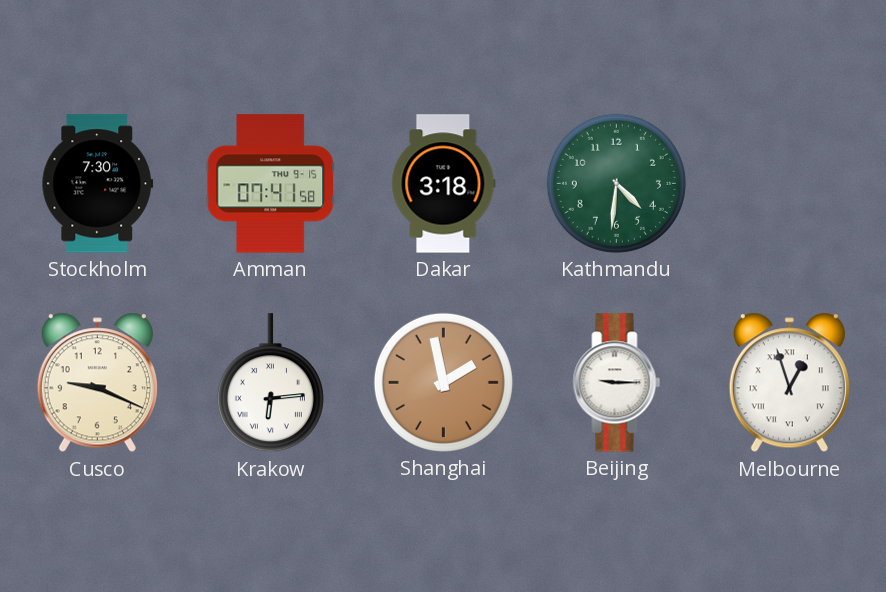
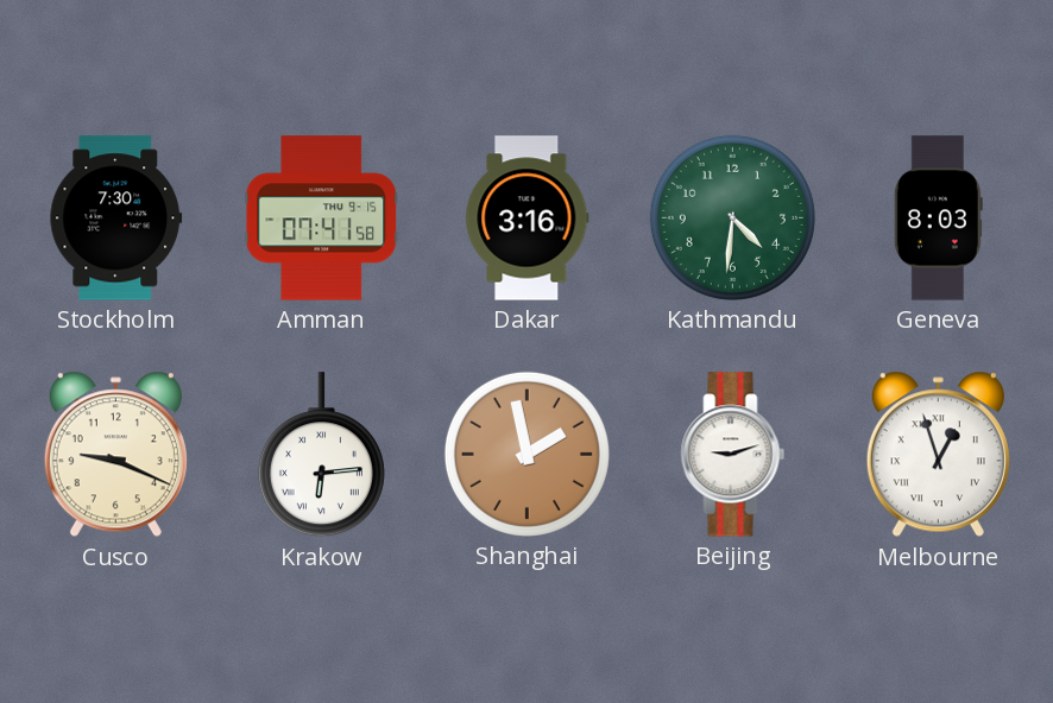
Dakar: 3:18 -> 3:16
Geneva: none -> 8:03
Beijing: 9:15 -> 9:12
